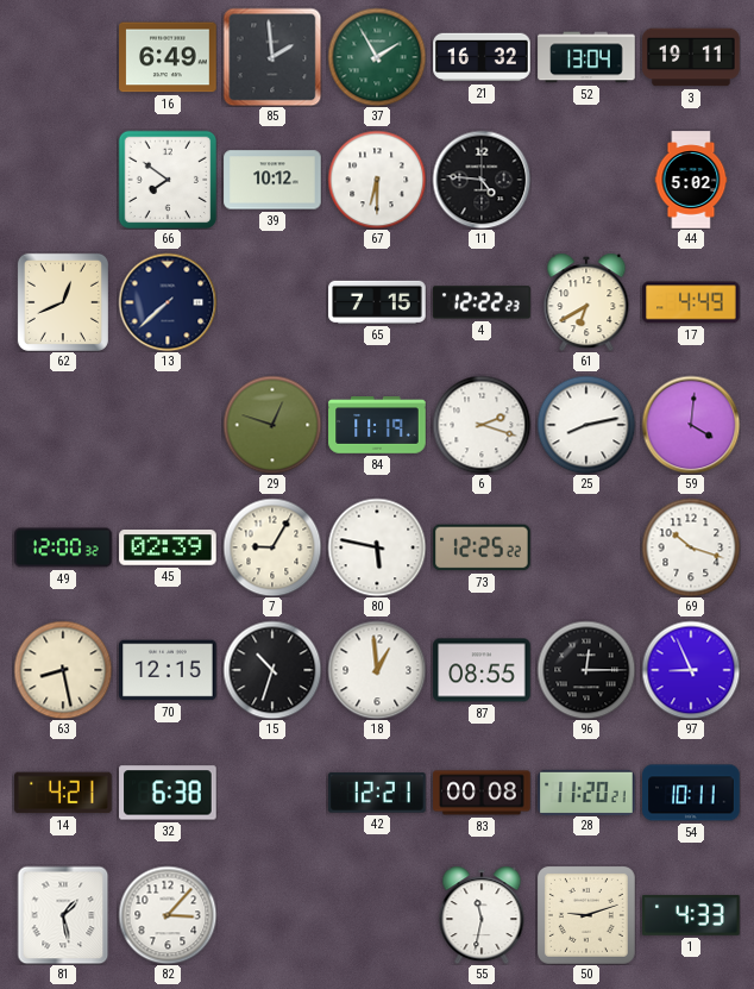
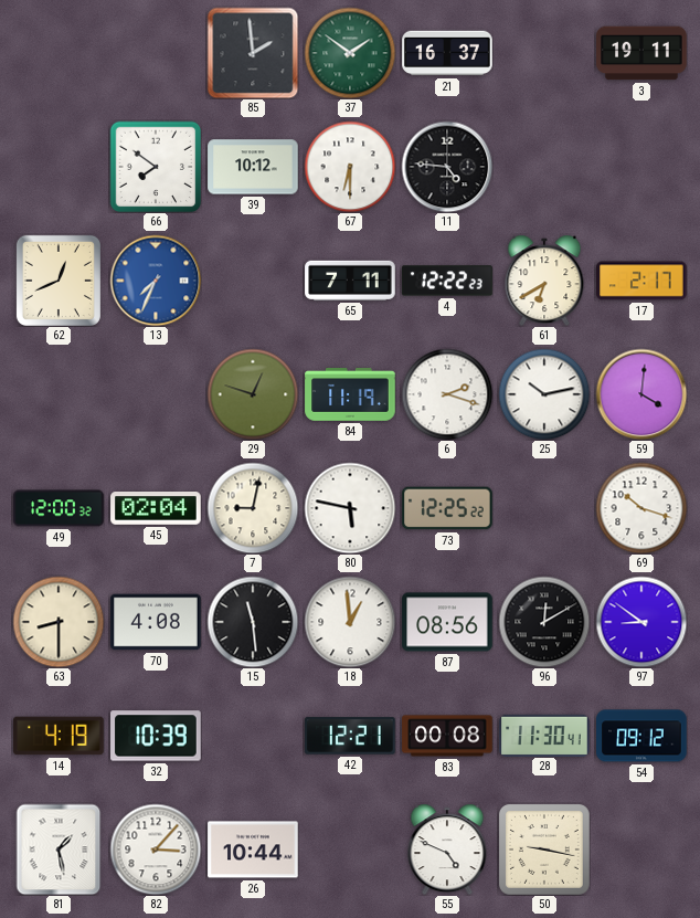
16: 6:49 -> none
37: 1:55 -> 1:51
21: 16:32 -> 16:37
52: 13:04 -> none
44: 5:02 -> none
13: 7:38 -> 7:34
13 dial: navy -> blue
65: 7:15 -> 7:11
17: 4:49 -> 2:17
25: 8:13 -> 10:13
45: 02:39 -> 02:04
7: 9:05 -> 9:02
63: 8:28 -> 8:30
70: 12:15 -> 4:08
15: 10:33 -> 11:29
87: 08:55 -> 08:56
96: 12:15 -> 12:10
97: 8:56 -> 8:51
14: 4:21 -> 4:19
32: 6:38 -> 10:39
28: 11:20 -> 11:30
54: 10:11 -> 09:12
26: none -> 10:44
55: 11:32 -> 4:49
50: 9:12 -> 9:17
1: 4:33 -> none
